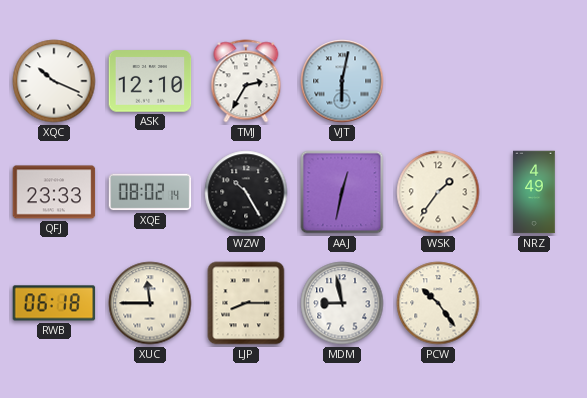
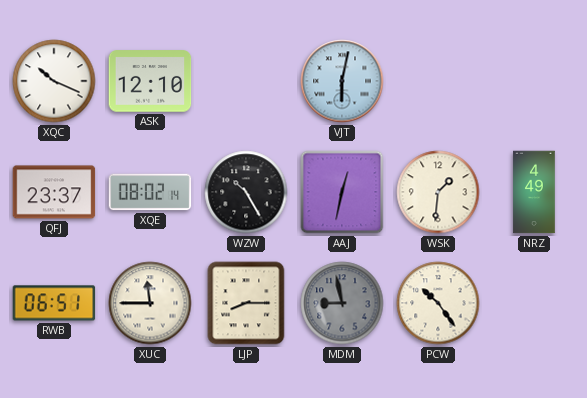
TMJ: 2:35 -> none
QFJ: 23:33 -> 23:37
WSK: 1:36 -> 1:31
RWB: 06:18 -> 06:51
MDM dial: white -> grey
